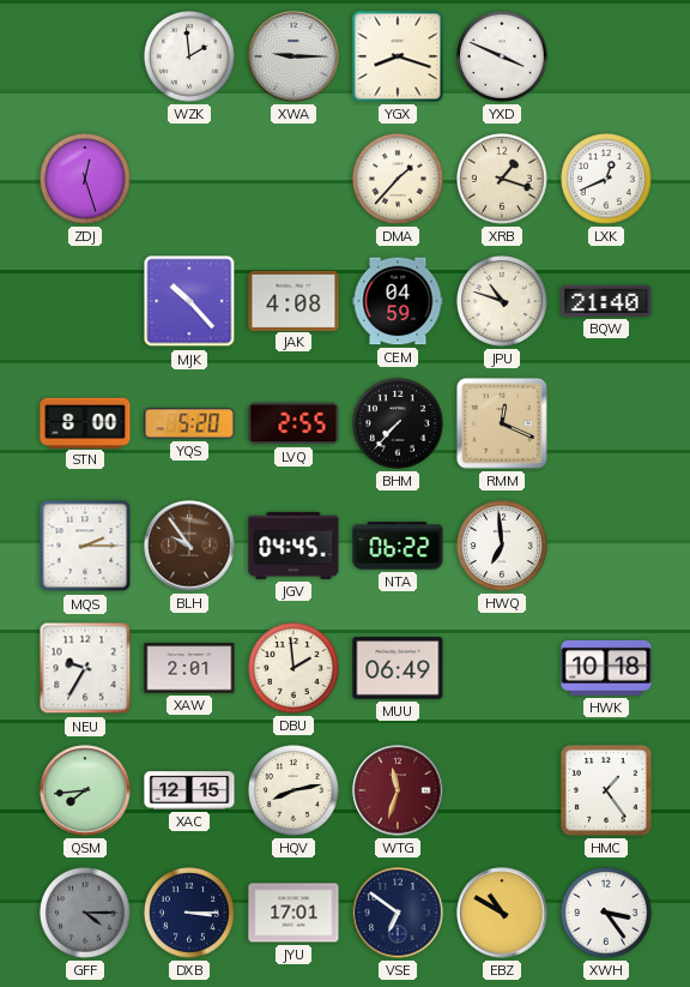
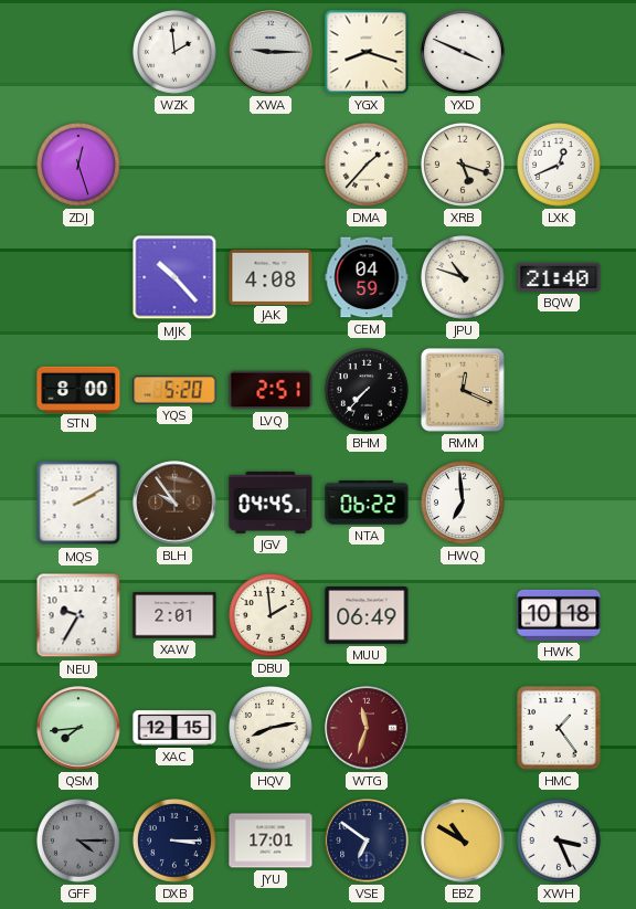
XRB: 1:18 -> 5:18
LVQ: 2:55 -> 2:51
MQS: 2:15 -> 2:10
XWH: 3:24 -> 3:26
